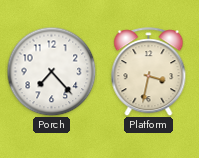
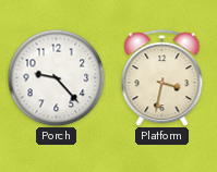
Porch: 7:23 -> 9:23
